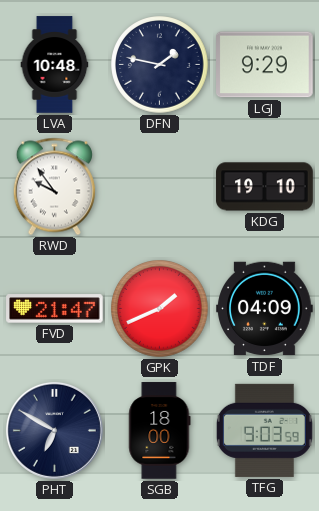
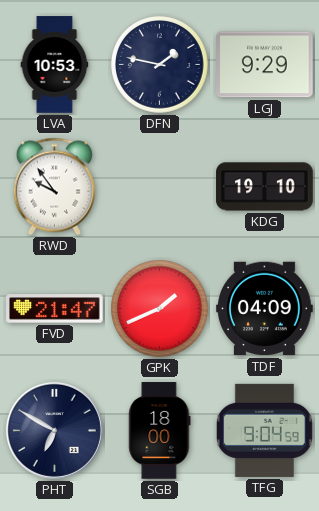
LVA: 10:48 -> 10:53
TFG: 9:03 -> 9:04
